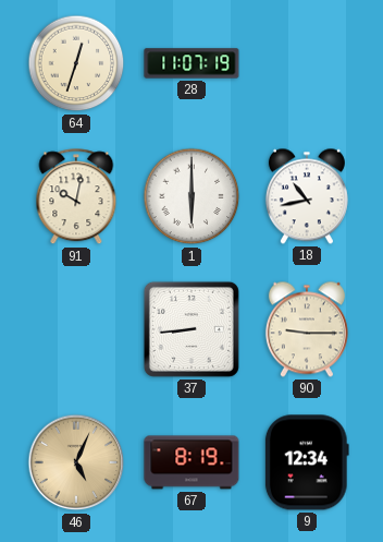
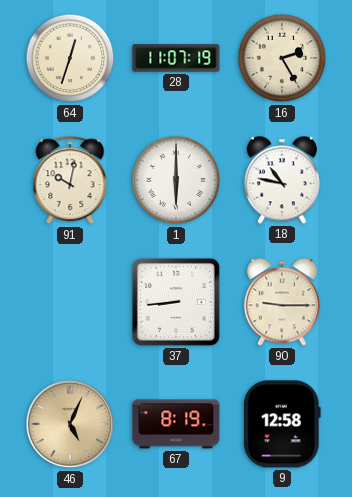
16: none -> 2:25
18: 10:43 -> 10:47
9: 12:34 -> 12:58
